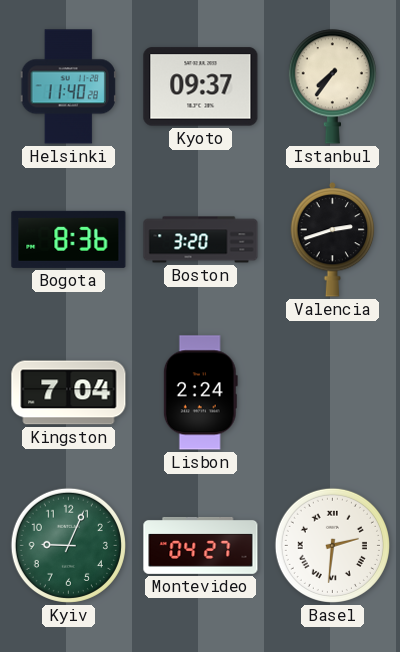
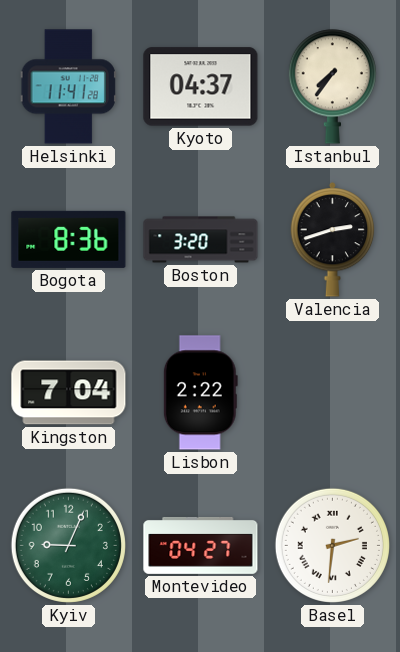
Helsinki: 11:40 -> 11:41
Kyoto: 09:37 -> 04:37
Lisbon: 2:24 -> 2:22
